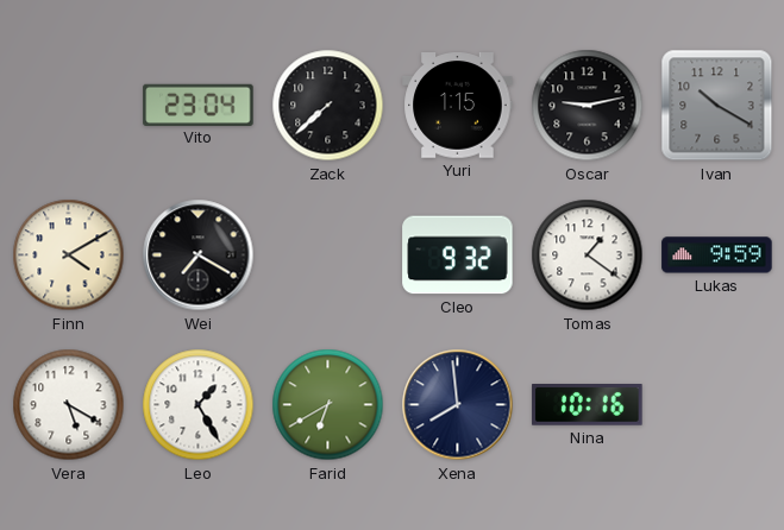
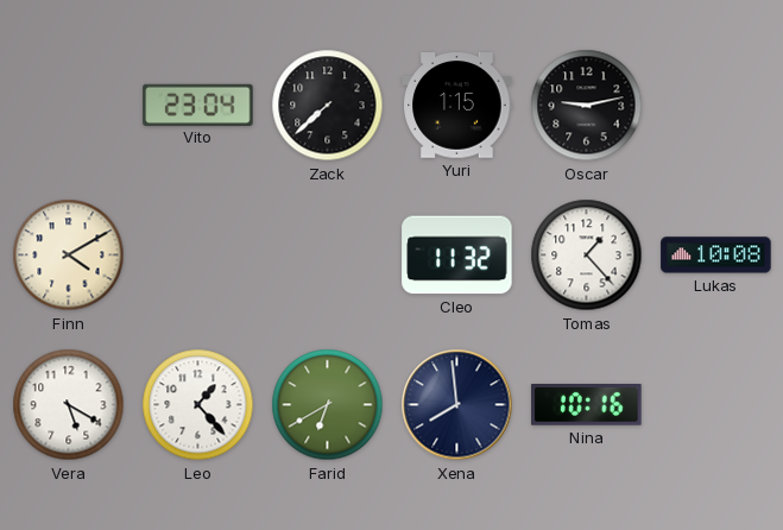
Ivan: 10:20 -> none
Wei: 7:20 -> none
Cleo: 9:32 -> 11:32
Tomas: 1:21 -> 1:23
Lukas: 9:59 -> 10:08
Leo: 1:25 -> 1:23
